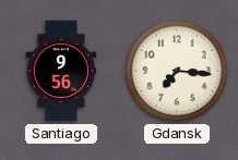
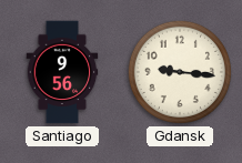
Gdansk: 7:16 -> 9:16
